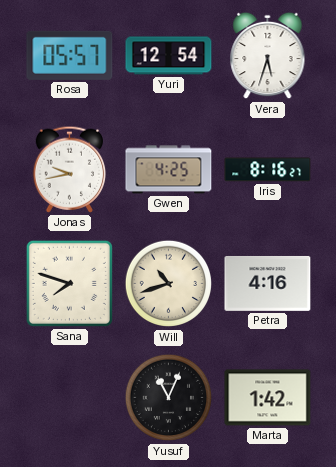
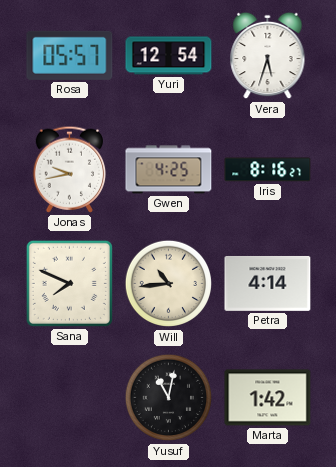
Sana: 7:48 -> 7:49
Will: 10:42 -> 10:44
Petra: 4:16 -> 4:14
Yusuf: 11:04 -> 11:02
